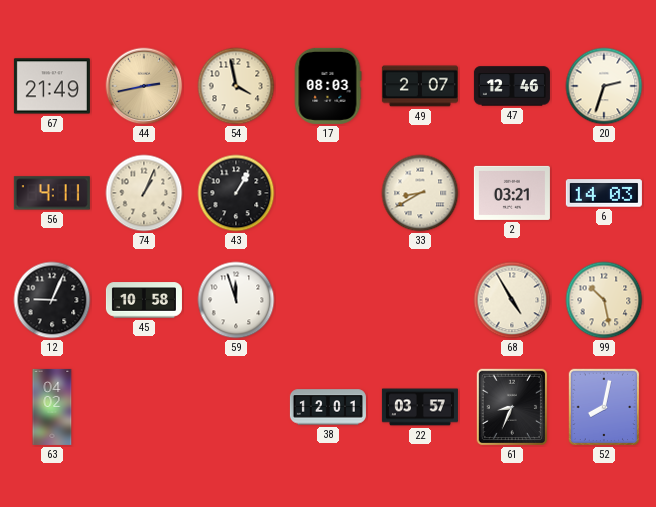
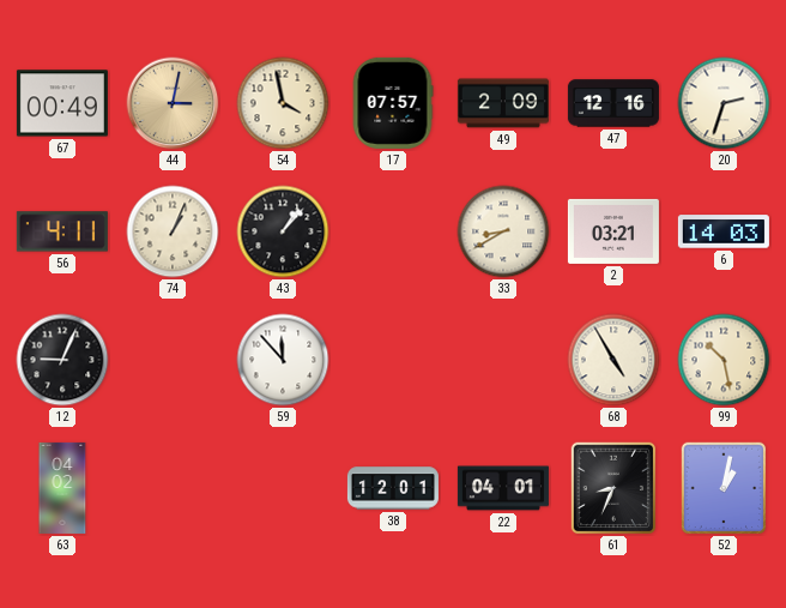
67: 21:49 -> 00:49
44: 2:43 -> 3:02
17: 08:03 -> 07:57
49: 2:07 -> 2:09
47: 12:46 -> 12:16
43: 1:05 -> 1:07
45: 10:58 -> none
59: 11:57 -> 11:53
22: 03:57 -> 04:01
52: 8:02 -> 1:02
